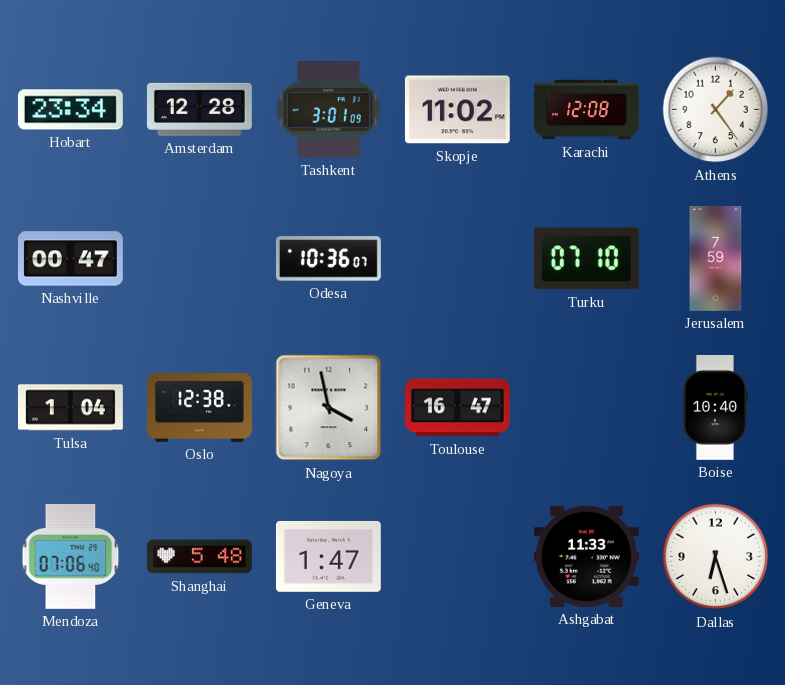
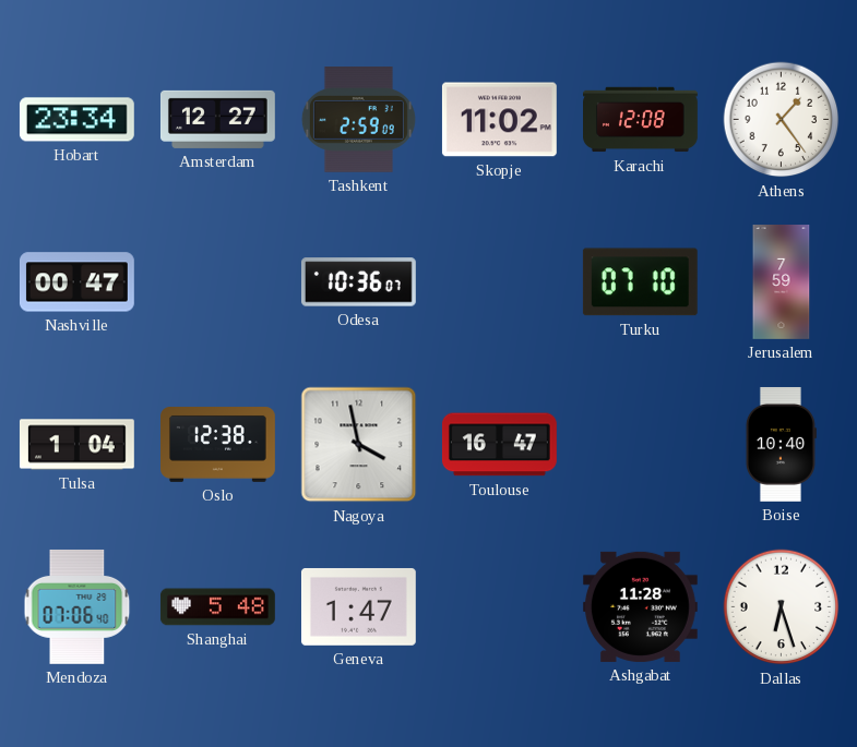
Amsterdam: 12:28 -> 12:27
Tashkent: 3:01 -> 2:59
Ashgabat: 11:33 -> 11:28
